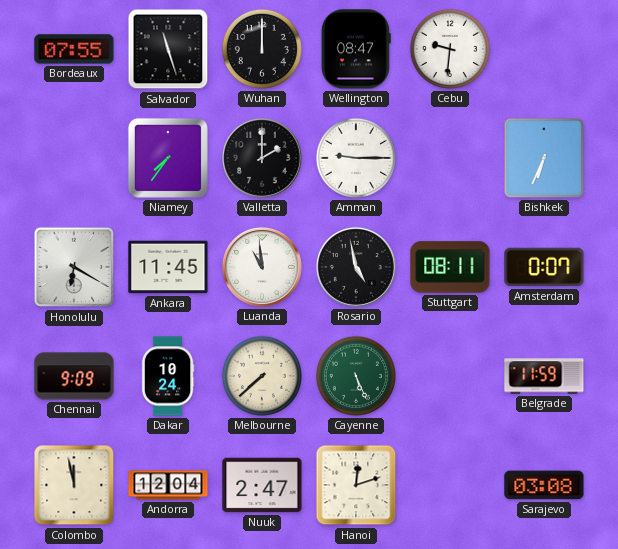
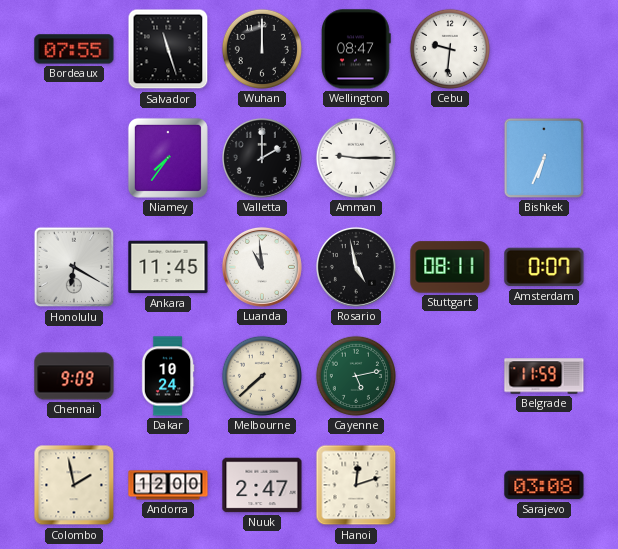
Cayenne: 5:26 -> 5:13
Colombo: 11:58 -> 1:58
Andorra: 12:04 -> 12:00
